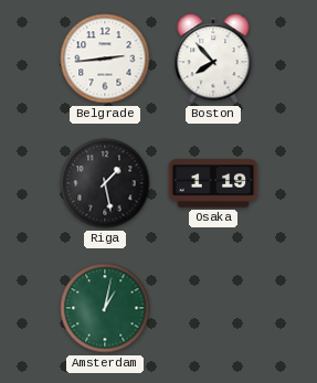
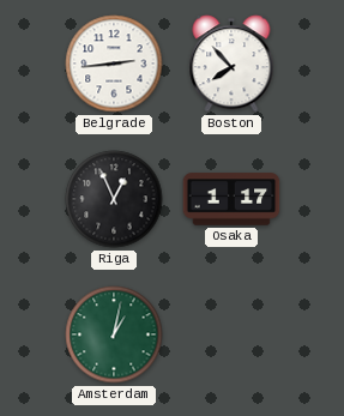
Riga: 1:28 -> 12:56
Osaka: 1:19 -> 1:17
